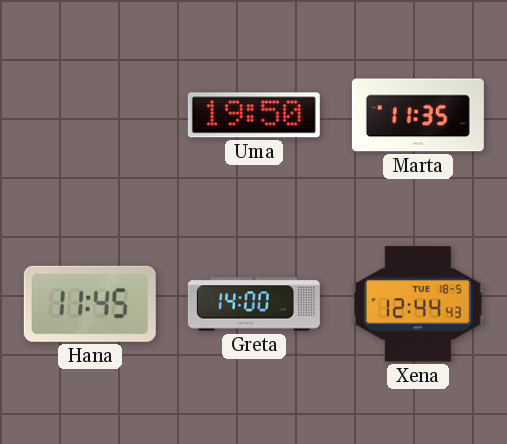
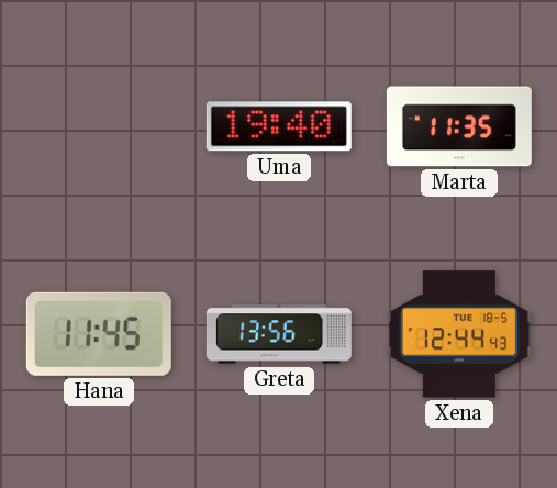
Uma: 19:50 -> 19:40
Greta: 14:00 -> 13:56
